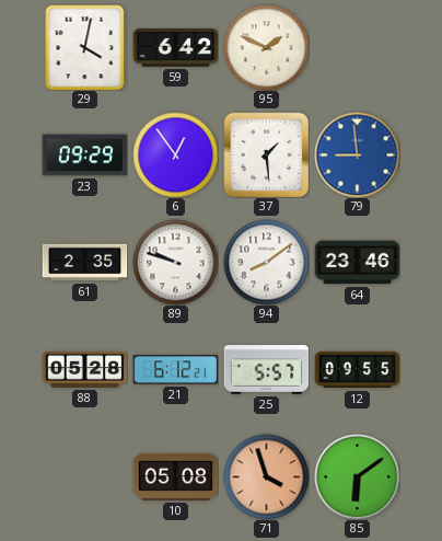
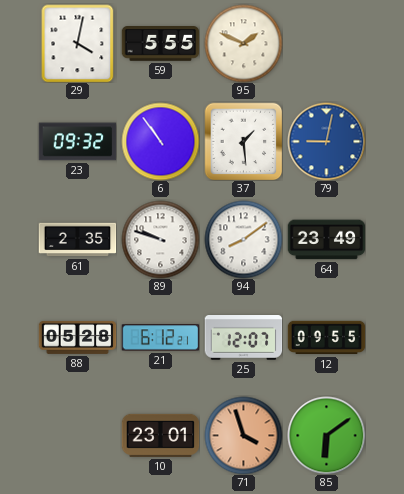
59: 6:42 -> 5:55
23: 09:29 -> 09:32
6: 12:54 -> 10:54
79: 8:59 -> 9:02
64: 23:46 -> 23:49
25: 5:57 -> 12:07
10: 05:08 -> 23:01
